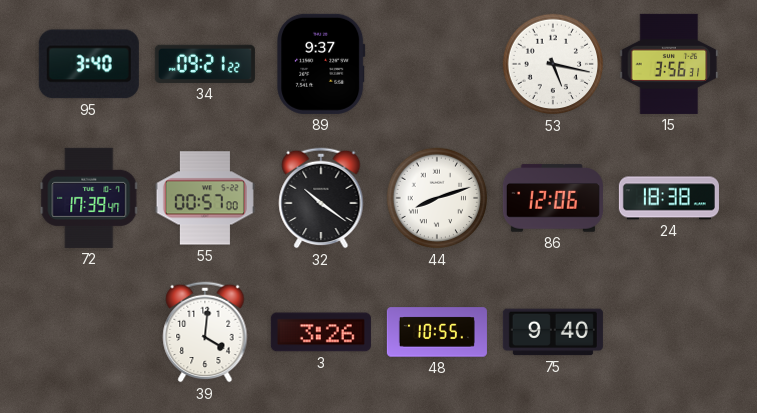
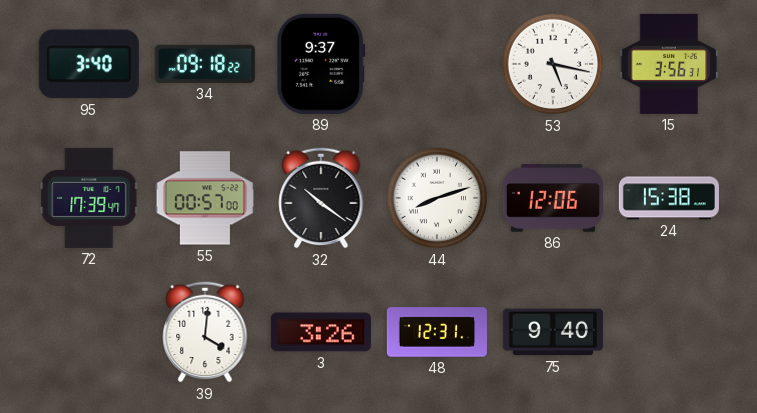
34: 09:21 -> 09:18
24: 18:38 -> 15:38
48: 10:55 -> 12:31
